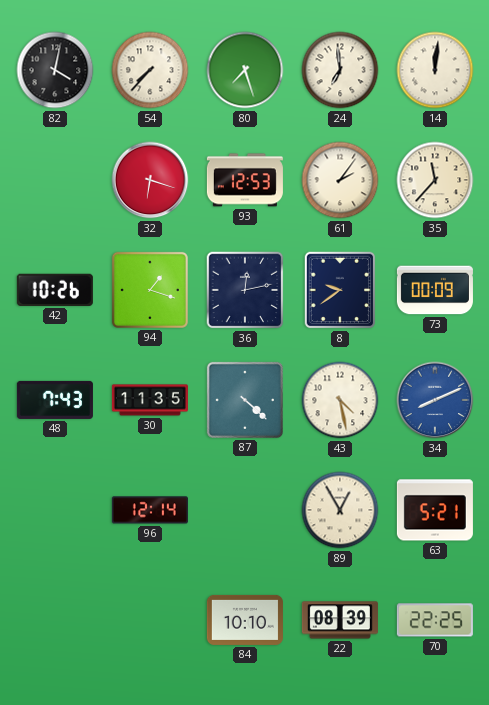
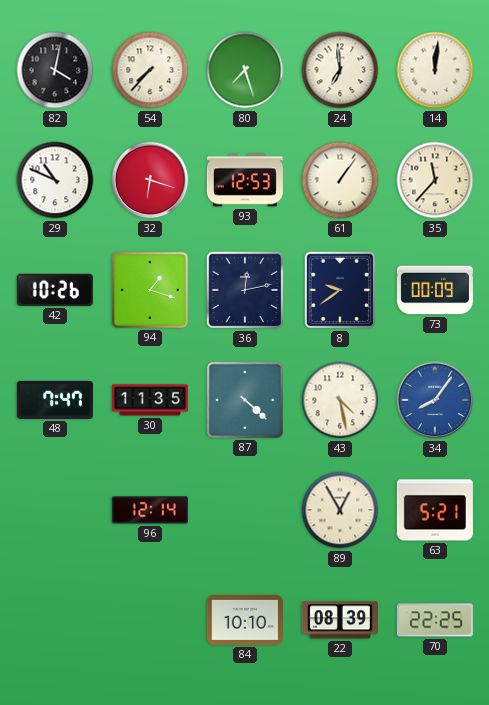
29: none -> 10:49
61: 2:06 -> 1:06
48: 7:43 -> 7:47
34: 8:11 -> 8:06
